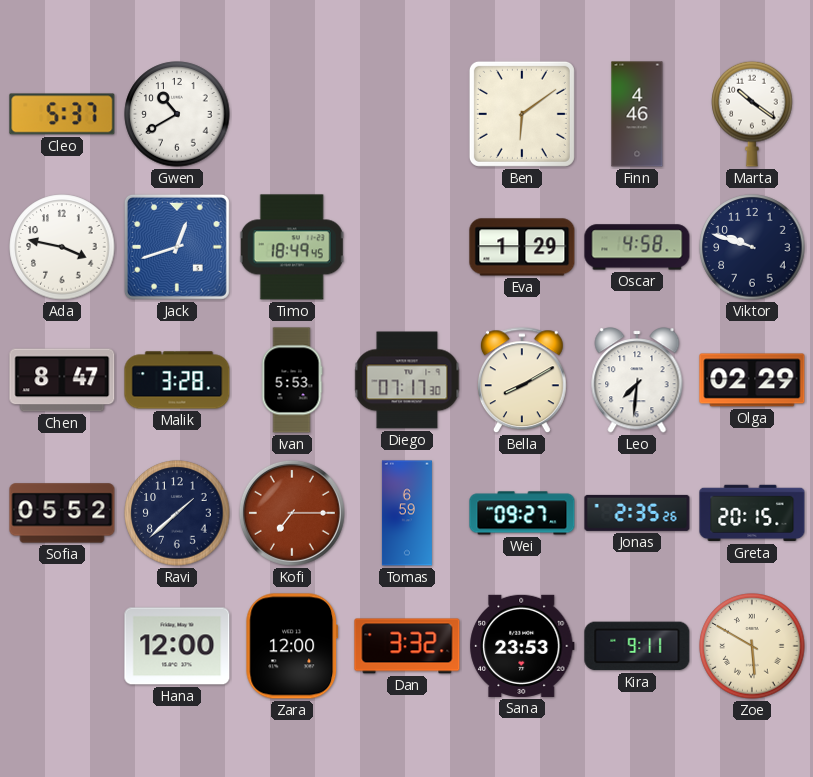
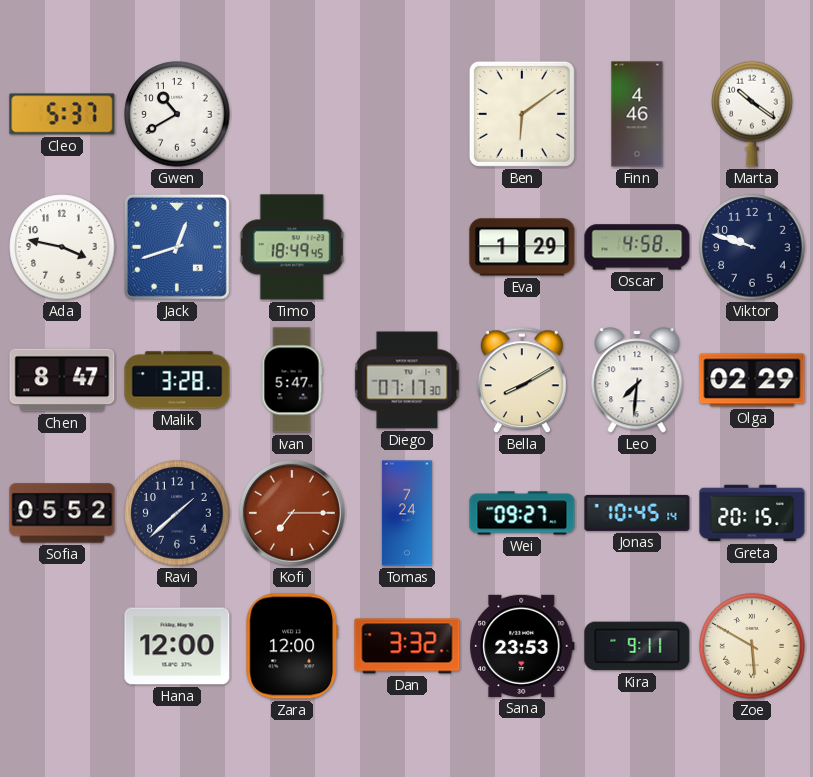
Ivan: 5:53 -> 5:47
Tomas: 6:59 -> 7:24
Jonas: 2:35 -> 10:45
